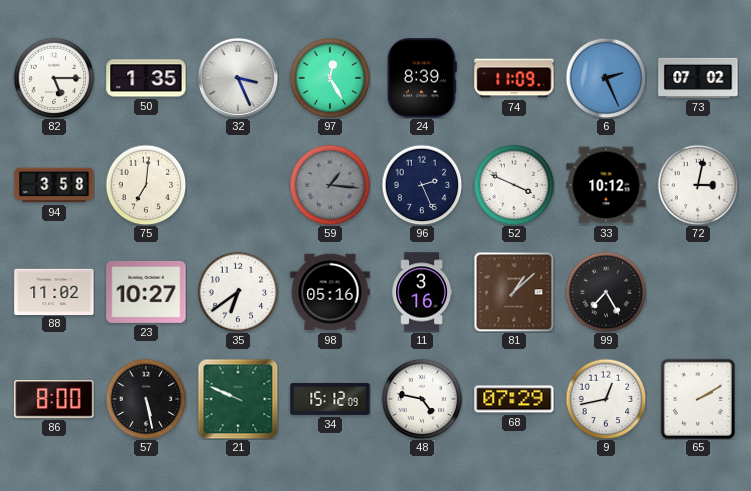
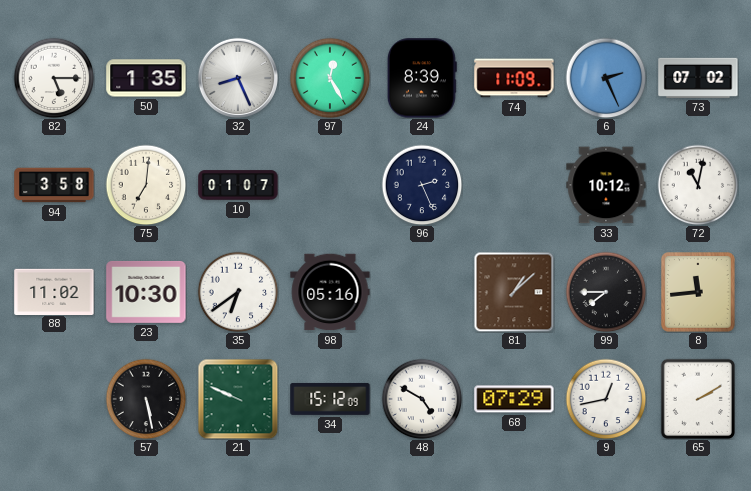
32: 3:26 -> 8:26
10: none -> 01:07
59: 1:16 -> none
52: 3:49 -> none
72: 3:02 -> 11:02
23: 10:27 -> 10:30
11: 3:16 -> none
99: 7:25 -> 7:45
8: none -> 11:44
86: 8:00 -> none
48: 4:47 -> 4:50
